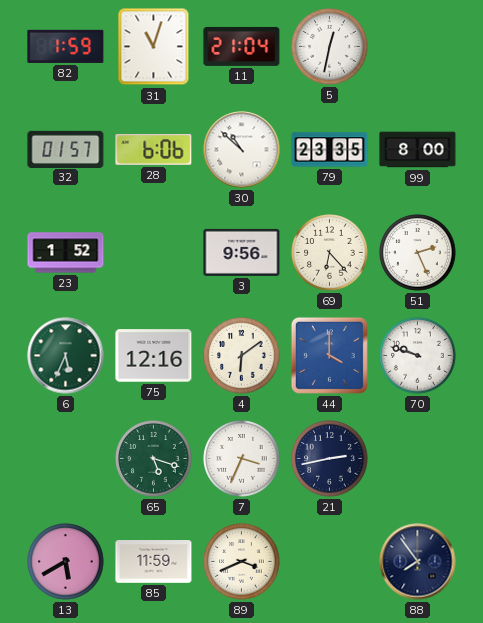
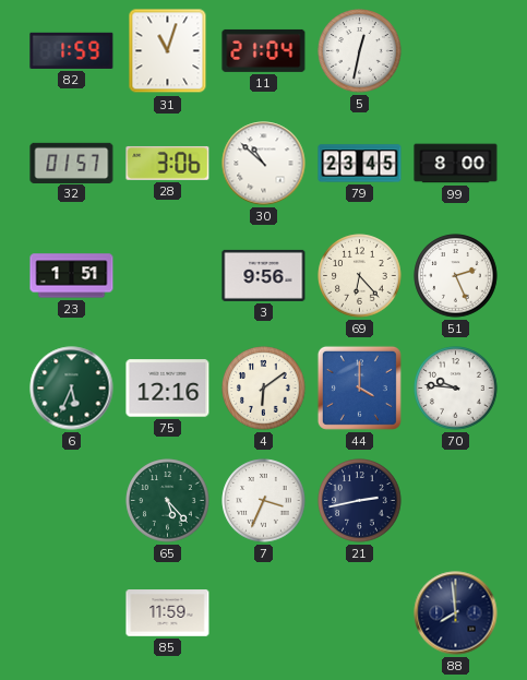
28: 6:06 -> 3:06
79: 23:35 -> 23:45
23: 1:52 -> 1:51
70: 9:48 -> 9:46
65: 5:18 -> 5:23
13: 5:40 -> none
89: 3:41 -> none
88: 7:54 -> 7:59
